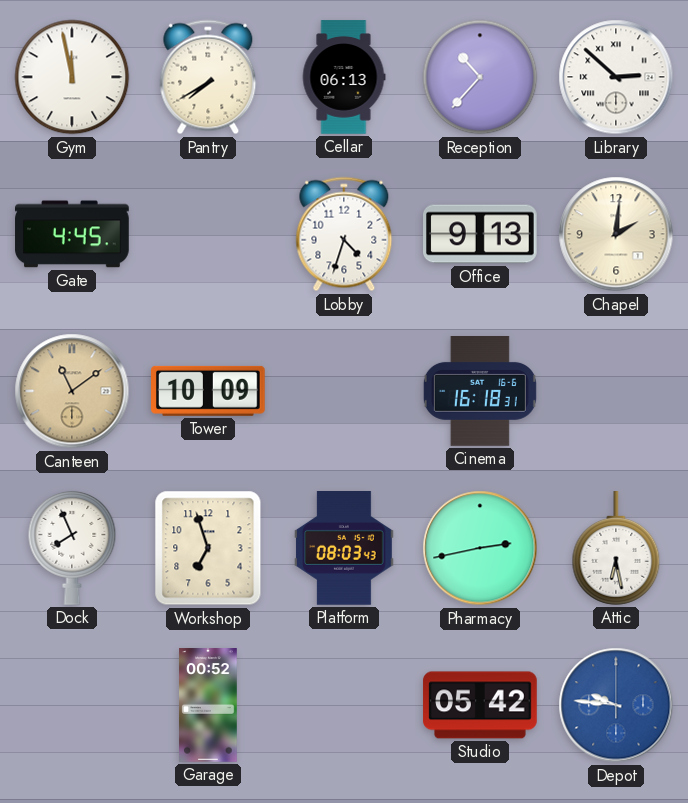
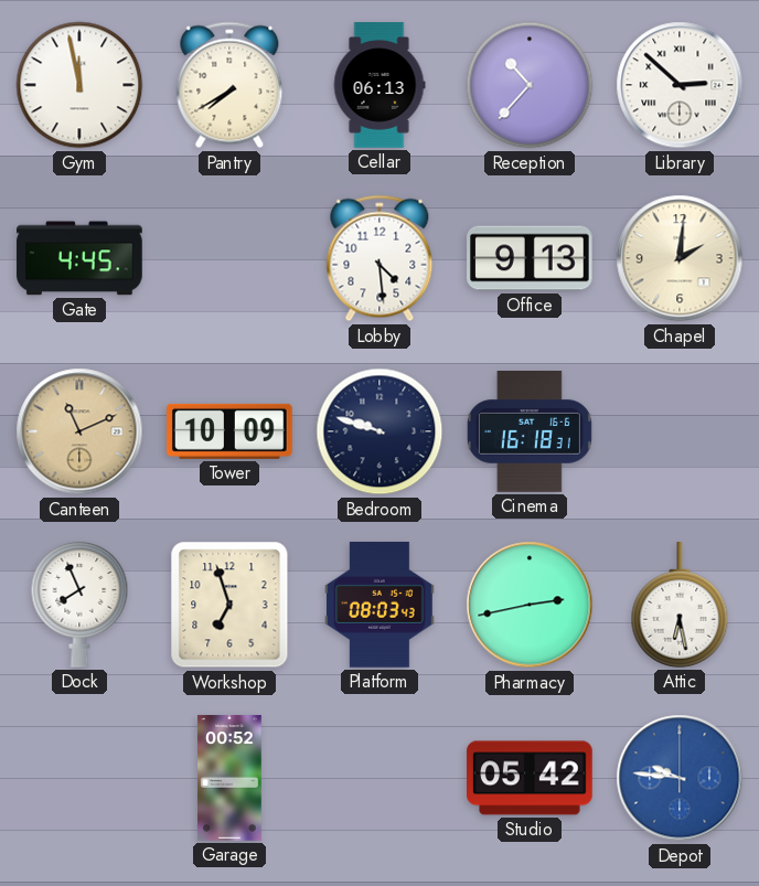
Lobby: 4:33 -> 4:29
Canteen: 11:09 -> 11:11
Bedroom: none -> 9:48
